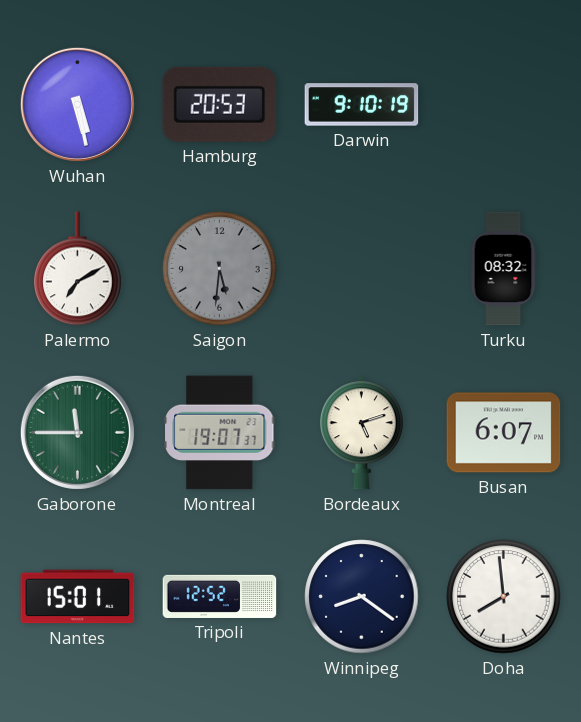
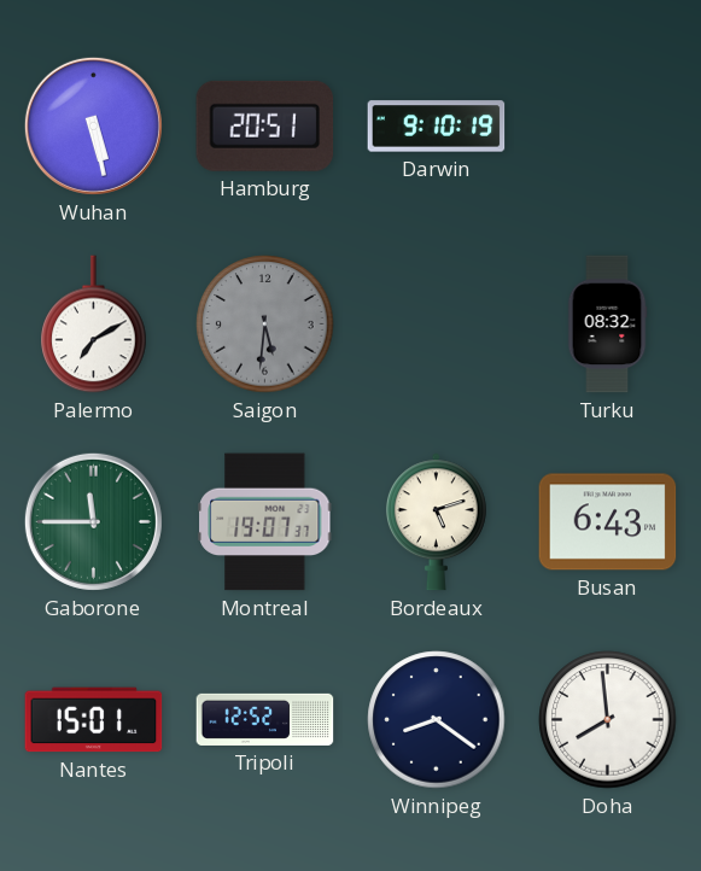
Hamburg: 20:53 -> 20:51
Busan: 6:07 -> 6:43
